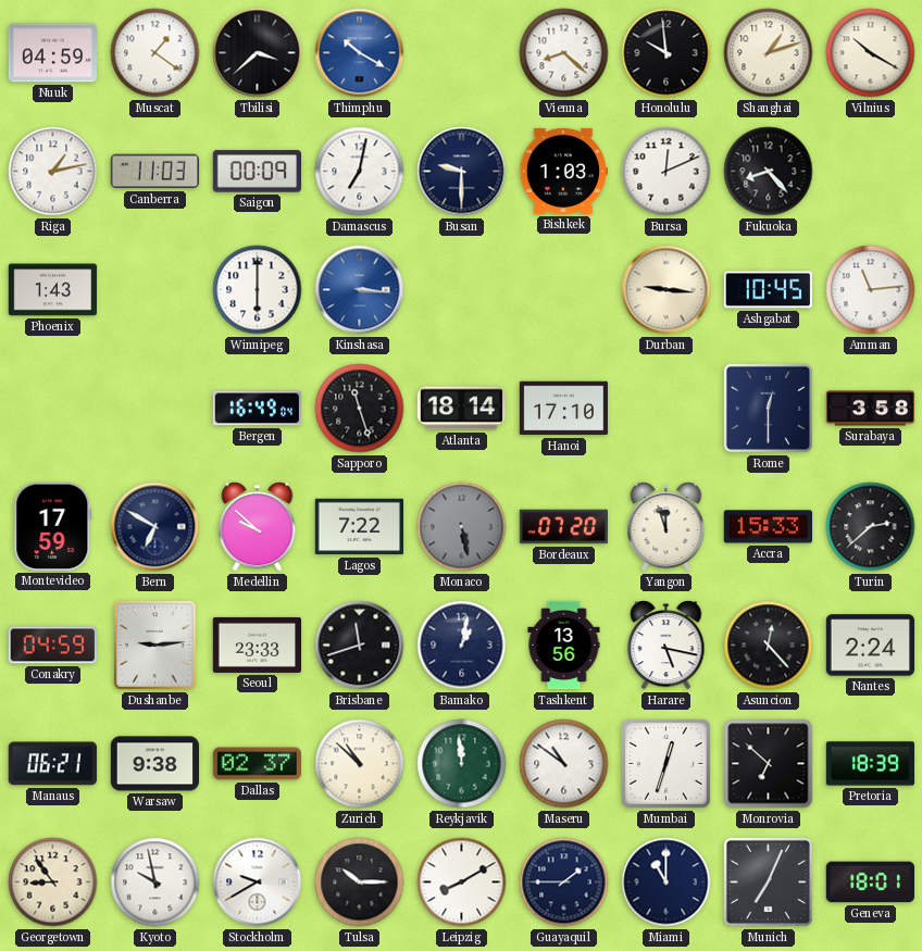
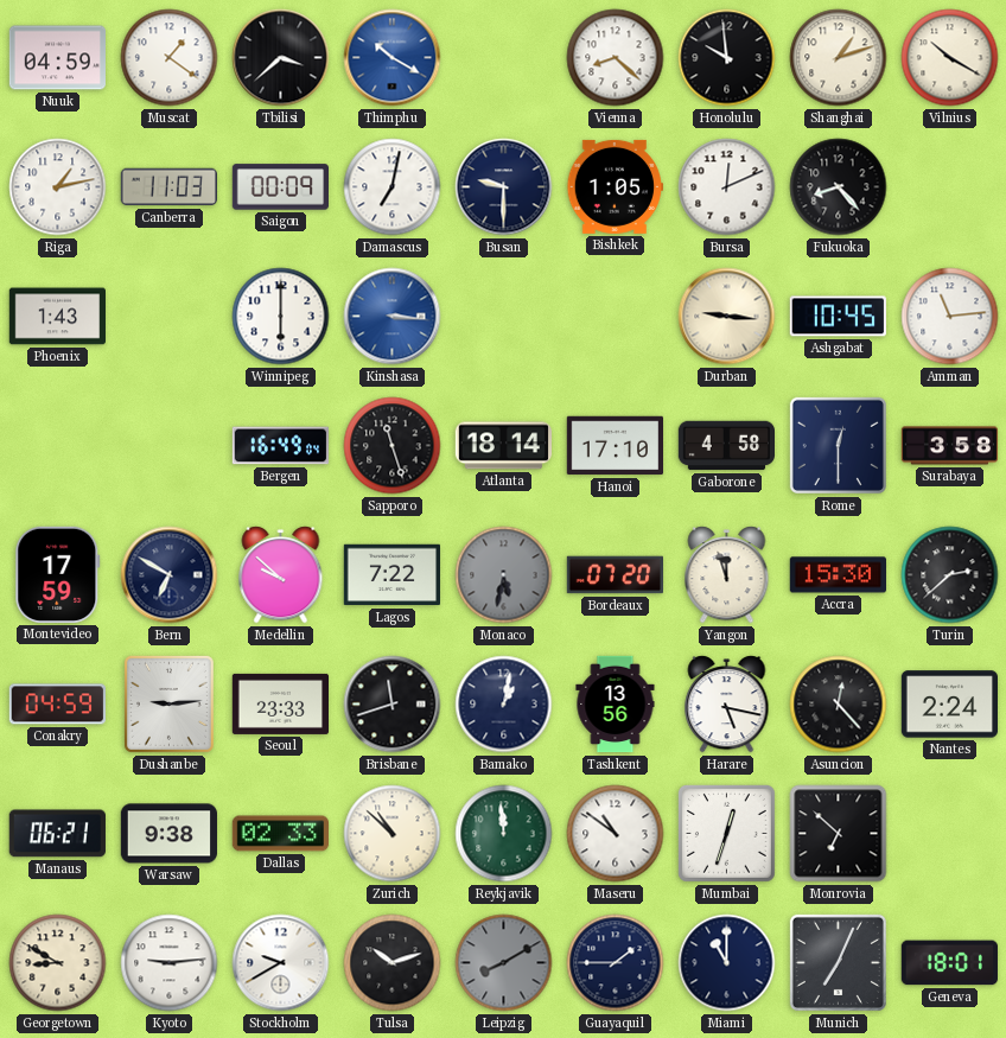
Bishkek: 1:03 -> 1:05
Gaborone: none -> 4:58
Monaco: 5:28 -> 5:32
Accra: 15:33 -> 15:30
Dallas: 02:37 -> 02:33
Pretoria: 18:39 -> none
Georgetown: 8:54 -> 8:50
Kyoto: 9:58 -> 9:14
Tulsa: 10:15 -> 10:12
Leipzig dial: white -> grey
